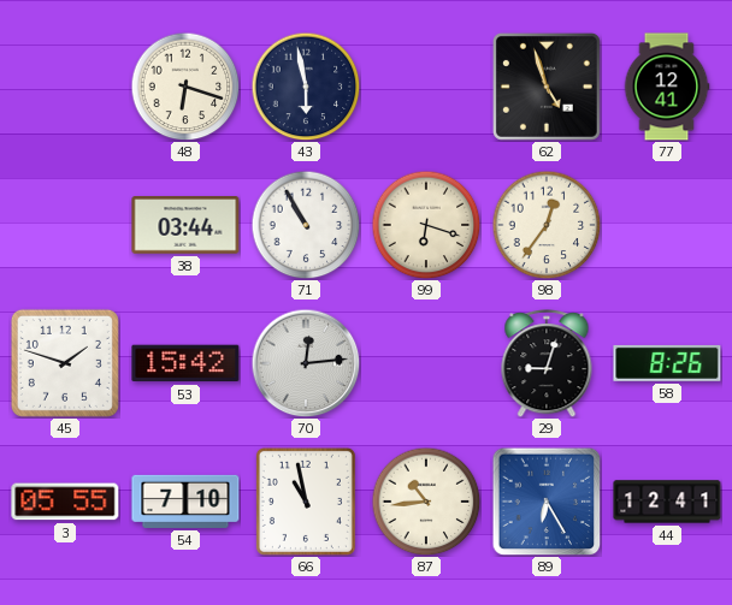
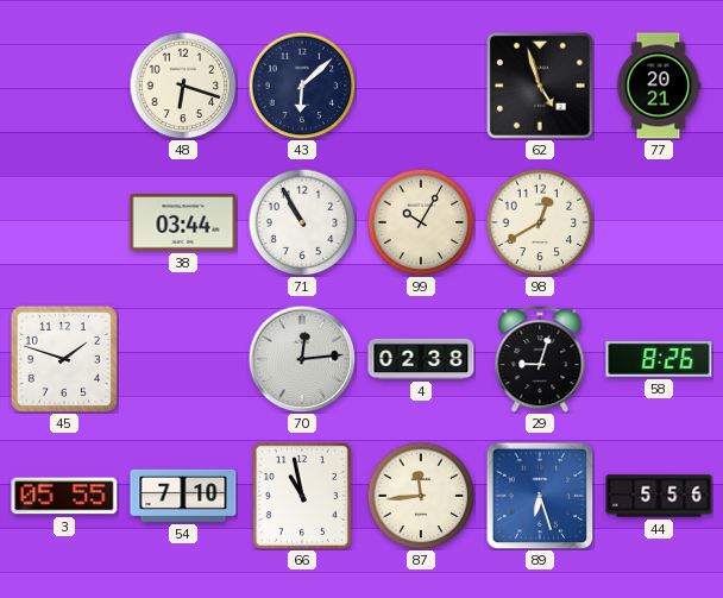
43: 5:58 -> 6:08
77: 12:41 -> 20:21
99: 6:18 -> 10:05
98: 12:36 -> 12:40
53: 15:42 -> none
4: none -> 02:38
87: 10:44 -> 11:44
89: 6:25 -> 6:27
44: 12:41 -> 5:56
